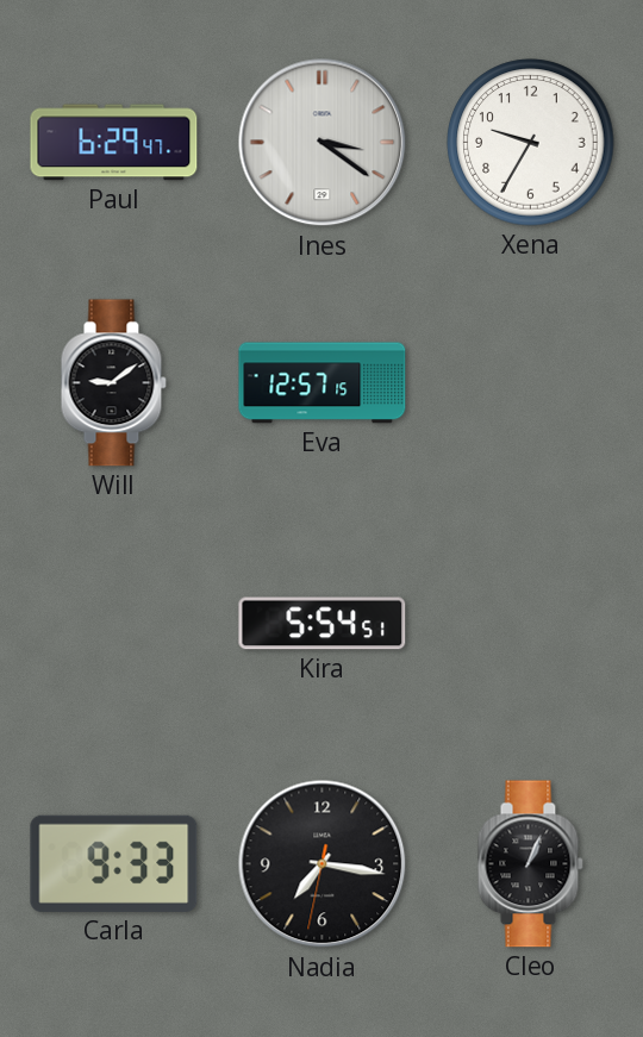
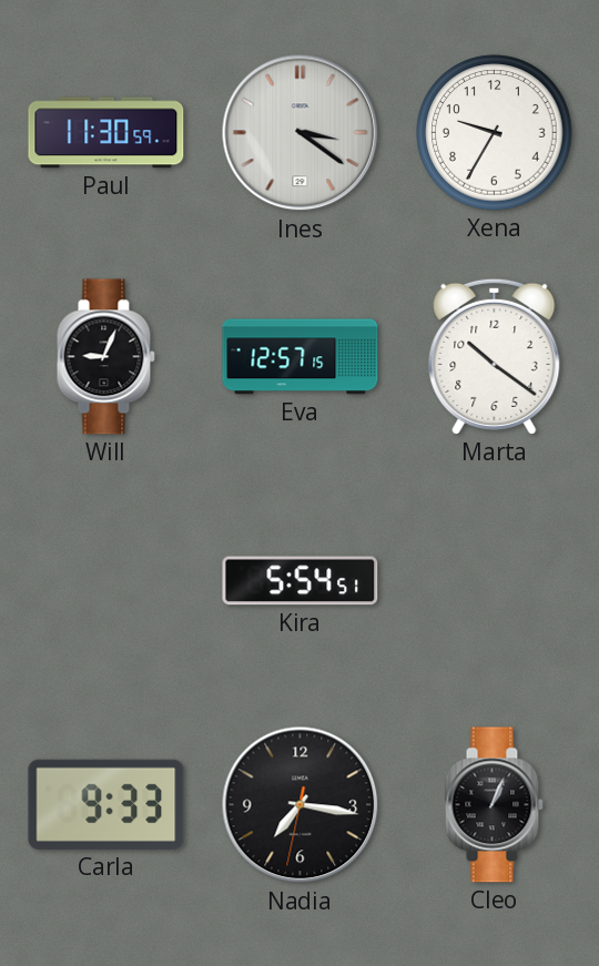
Paul: 6:29 -> 11:30
Will: 9:09 -> 9:04
Marta: none -> 10:21
